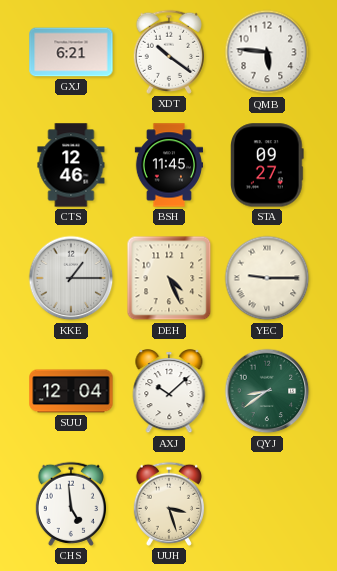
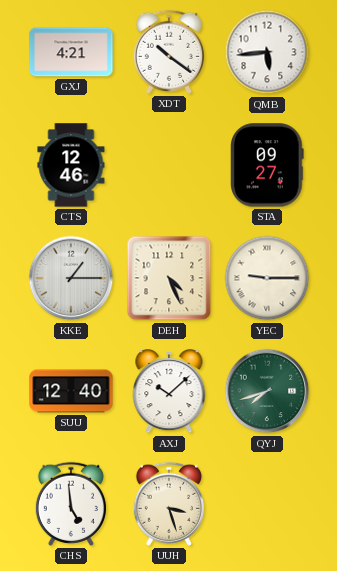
GXJ: 6:21 -> 4:21
QMB: 5:46 -> 5:44
BSH: 11:45 -> none
SUU: 12:04 -> 12:40
QYJ: 8:39 -> 7:42
